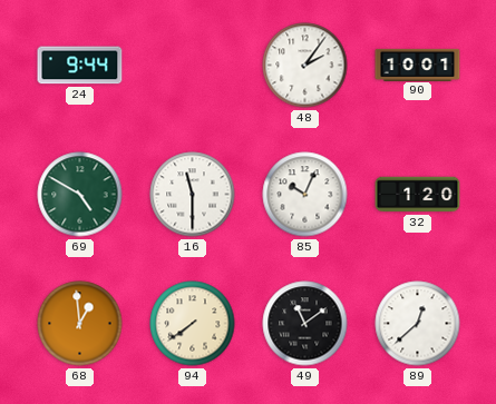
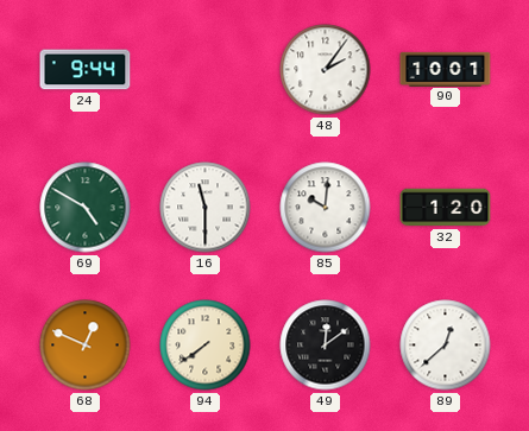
85: 10:04 -> 10:01
68: 12:59 -> 12:49
49: 11:09 -> 12:09
